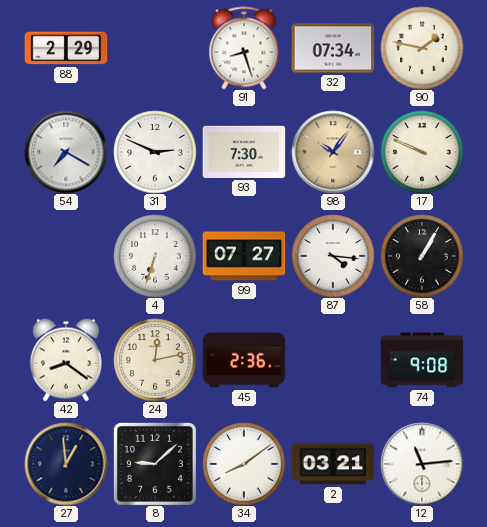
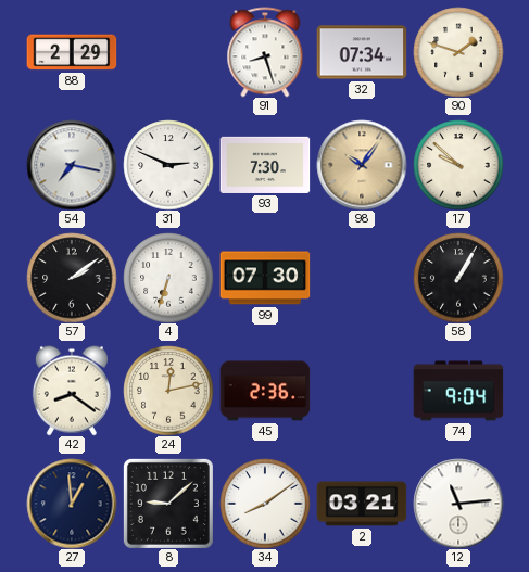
90: 1:47 -> 1:48
54: 7:20 -> 7:17
17: 9:49 -> 9:52
57: none -> 2:09
99: 07:27 -> 07:30
87: 4:16 -> none
74: 9:08 -> 9:04
